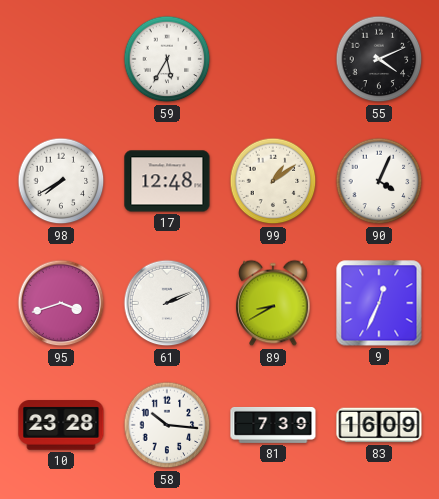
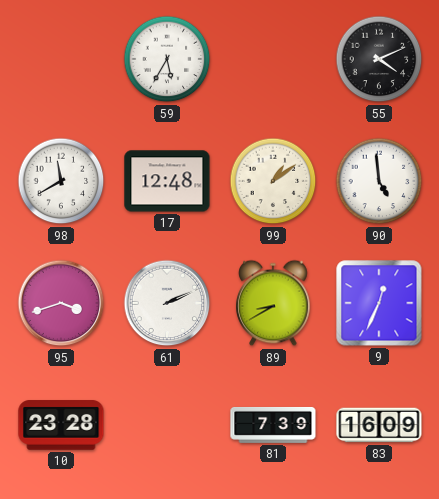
98: 7:40 -> 11:40
90: 4:04 -> 4:59
58: 10:16 -> none
